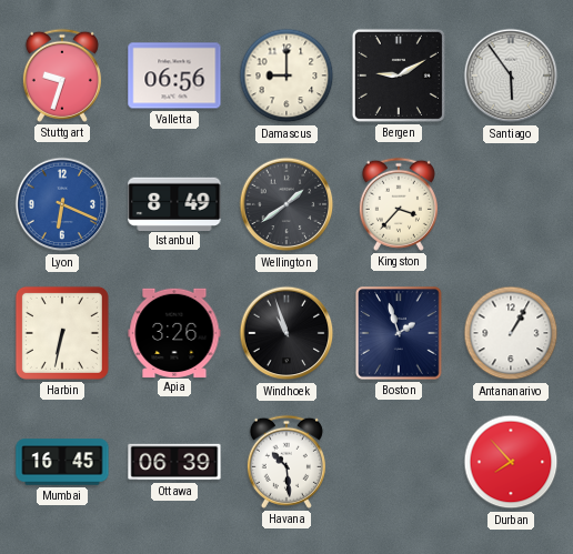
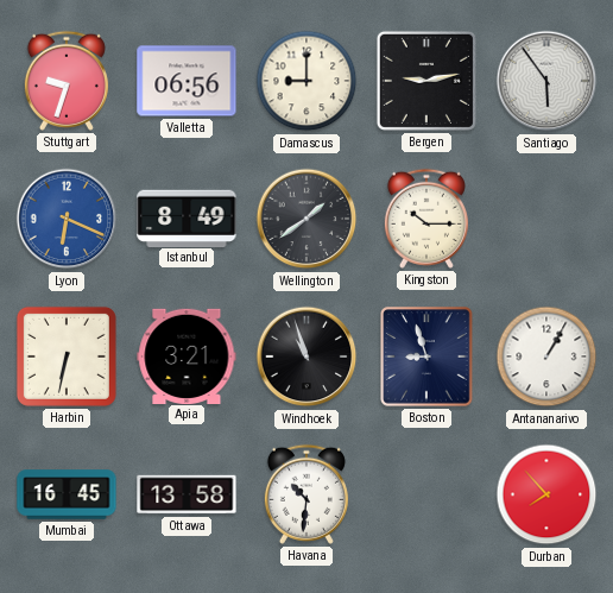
Bergen: 9:10 -> 9:13
Kingston: 3:37 -> 10:15
Apia: 3:26 -> 3:21
Boston: 1:57 -> 8:57
Ottawa: 06:39 -> 13:58
Havana: 10:29 -> 10:31
